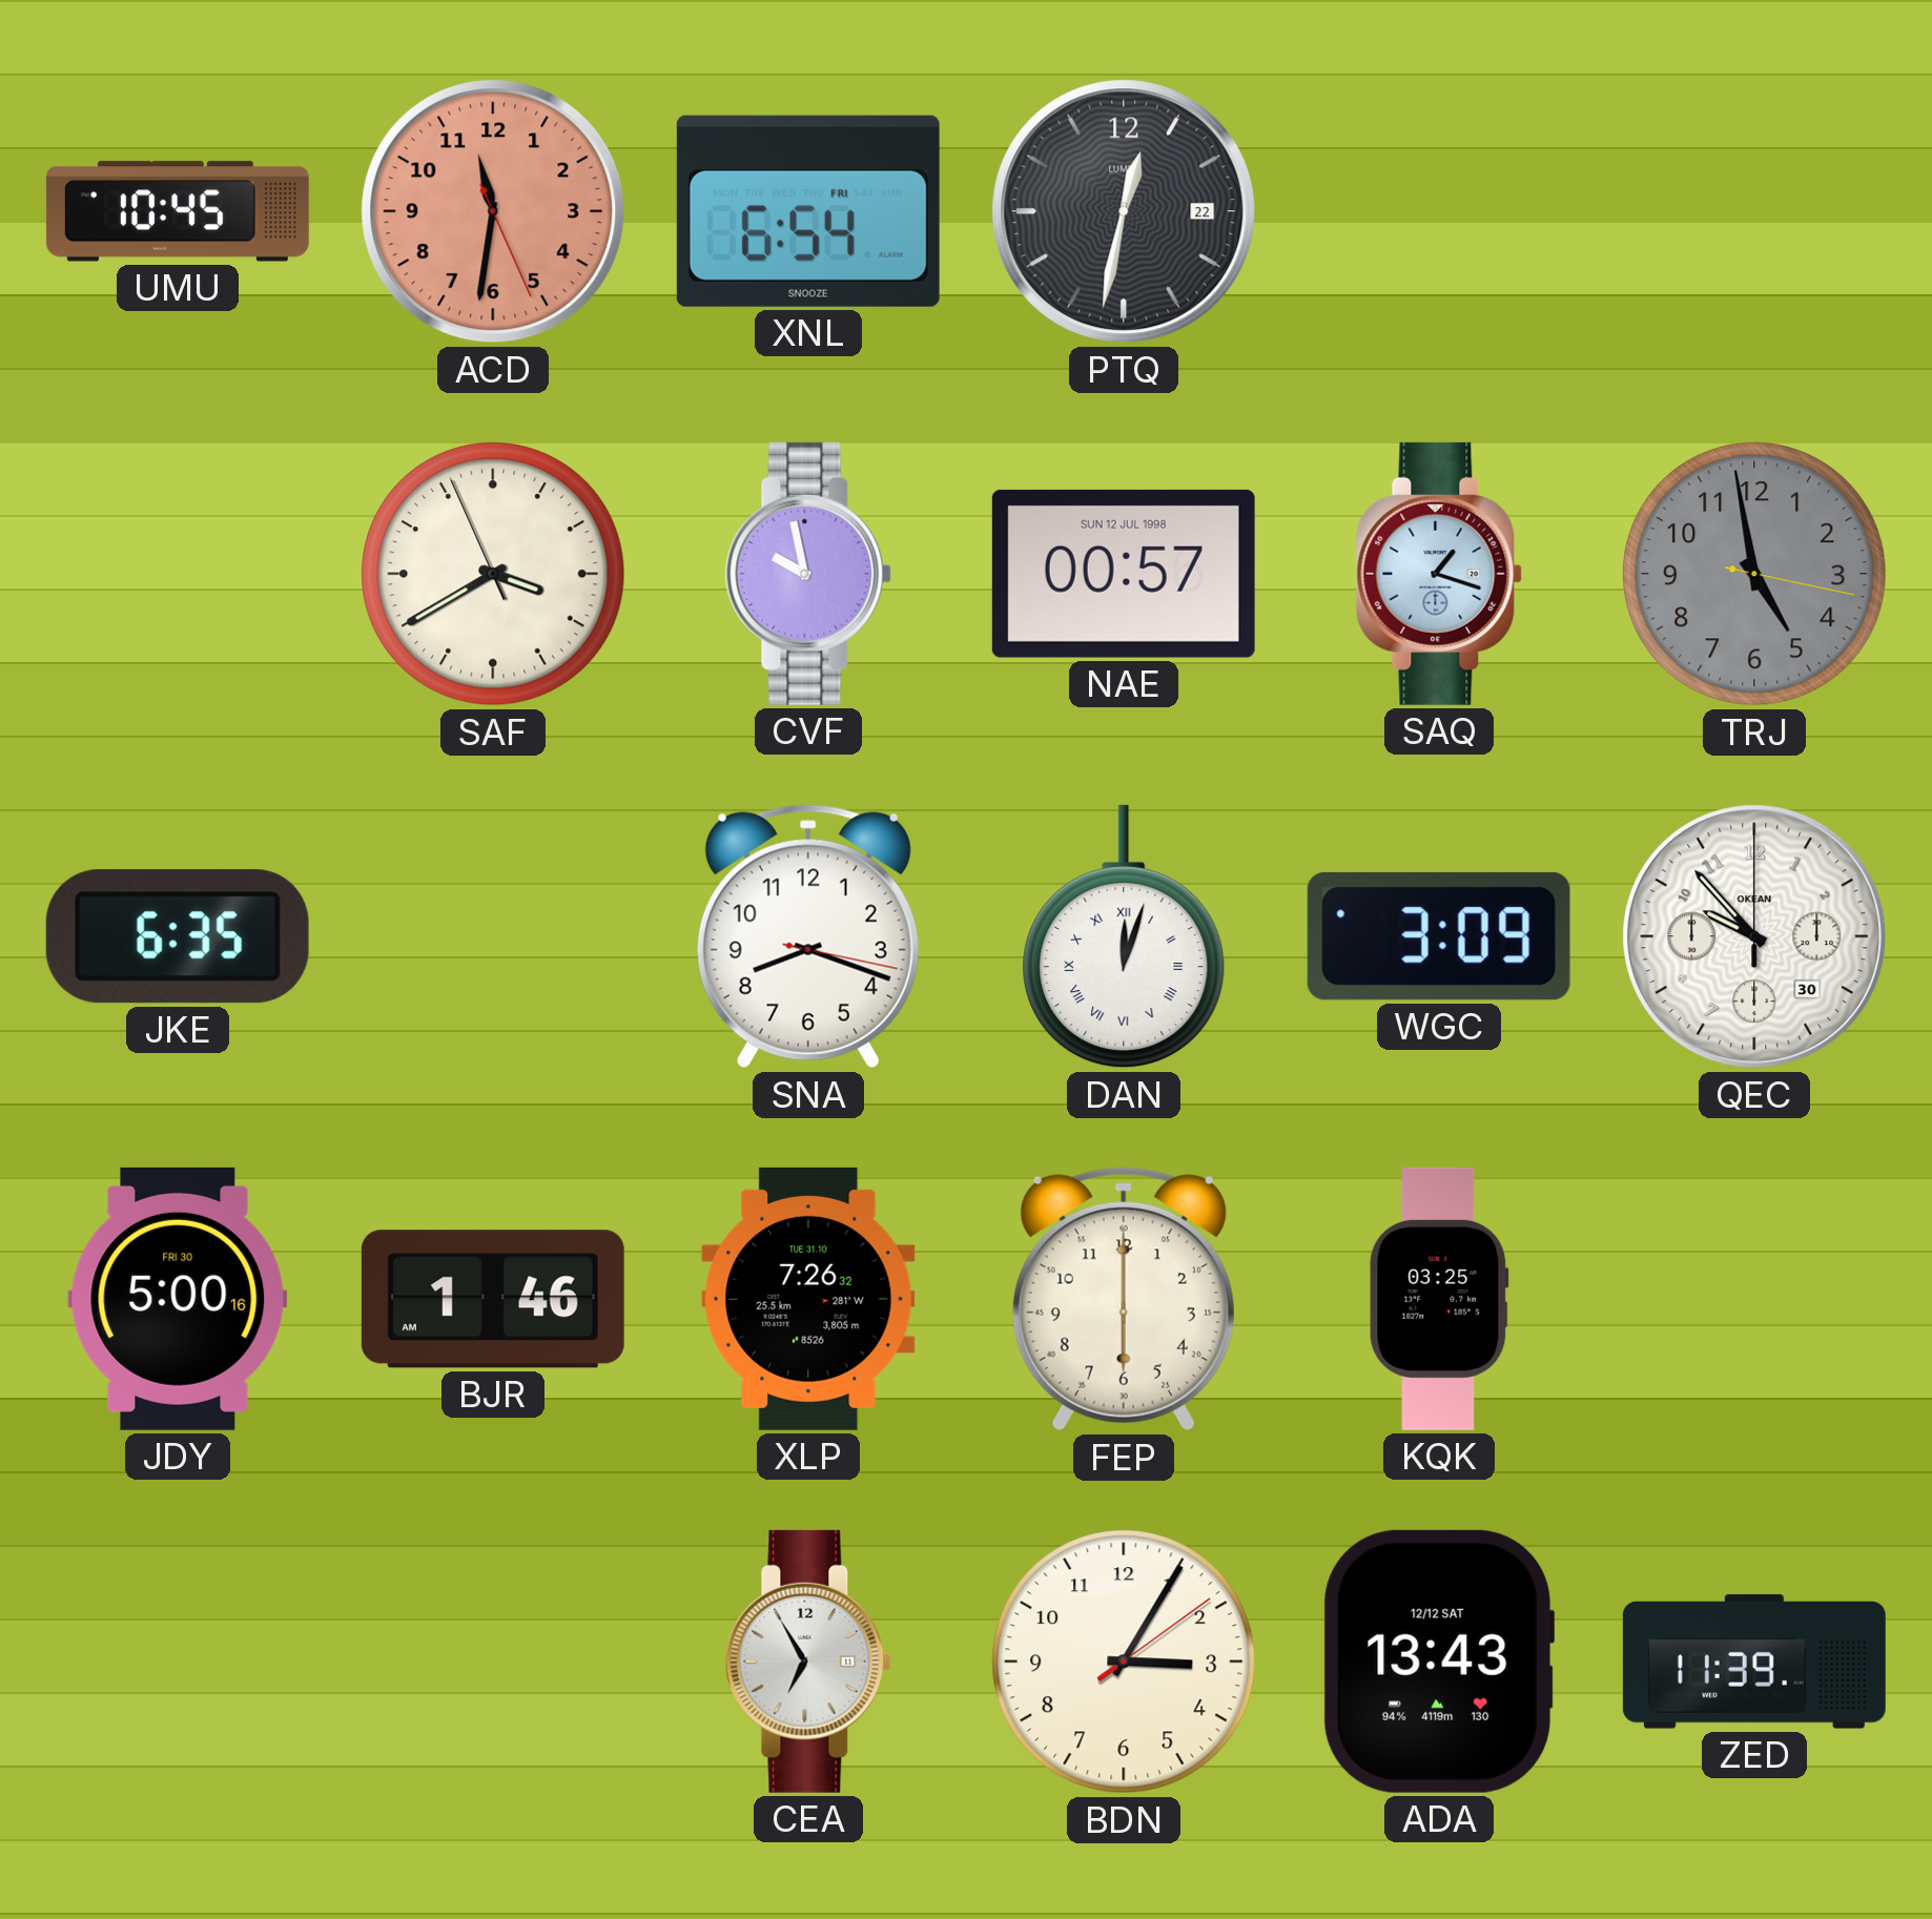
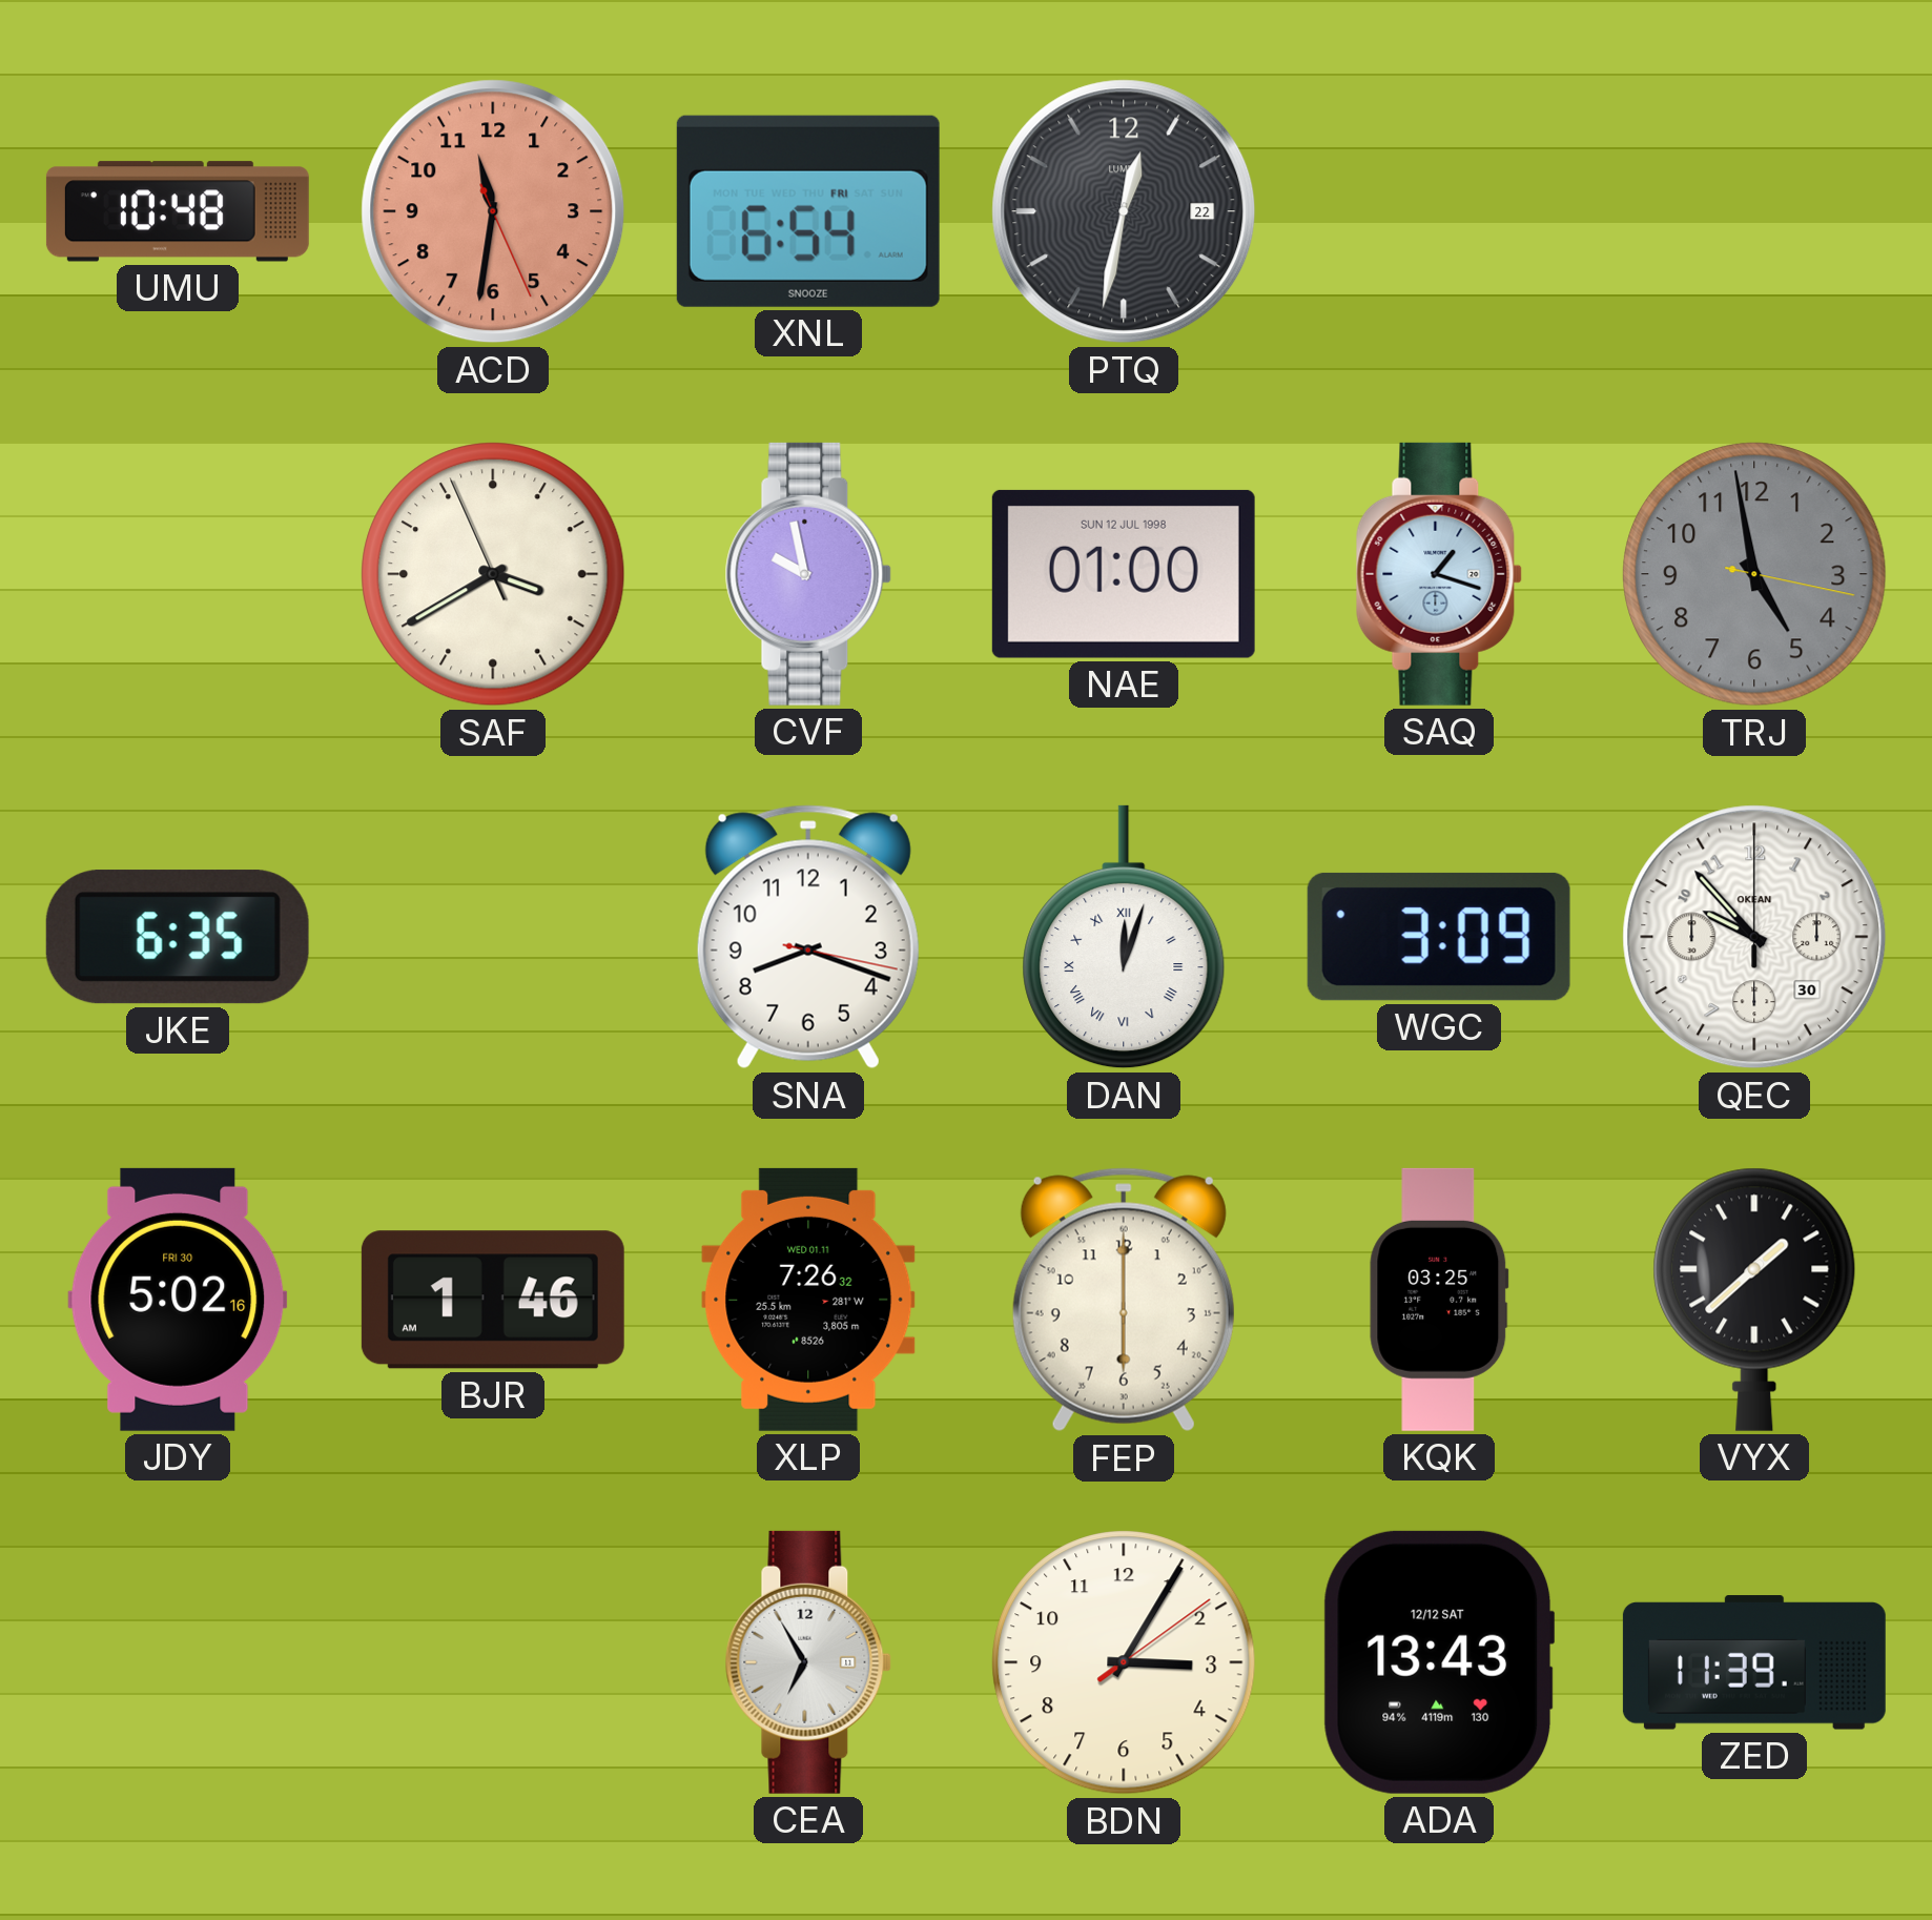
UMU: 10:45 -> 10:48
NAE: 00:57 -> 01:00
JDY: 5:00 -> 5:02
XLP date: TUE 31.10 -> WED 01.11
VYX: none -> 1:38
